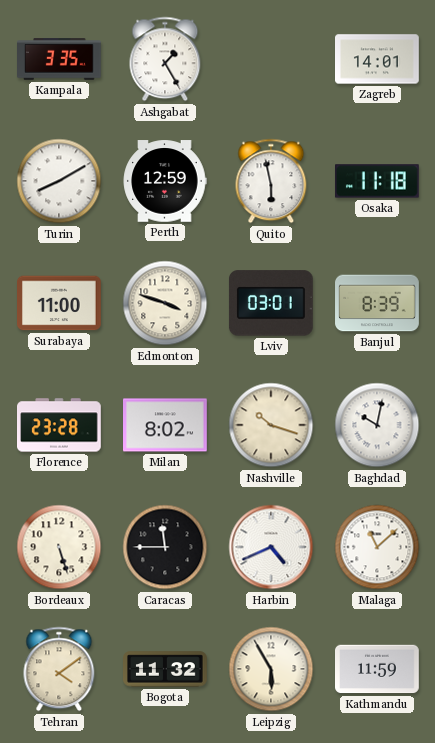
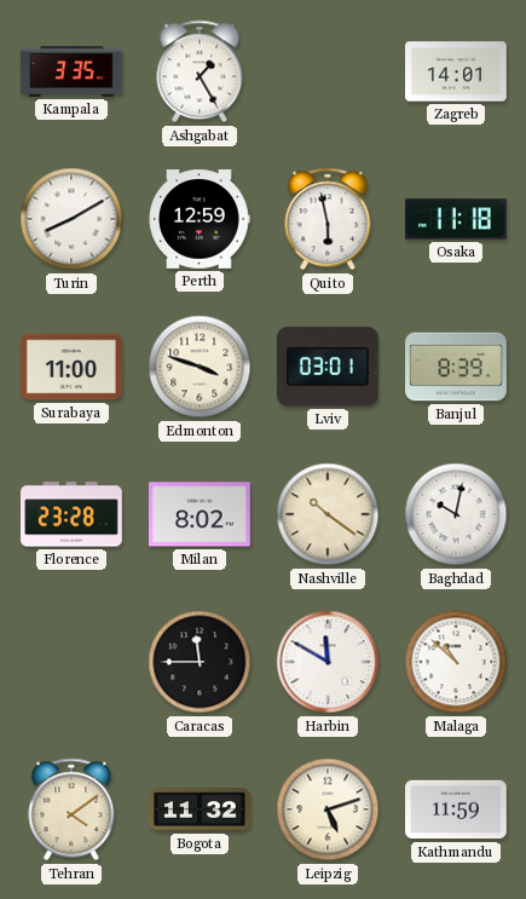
Nashville: 10:18 -> 10:21
Bordeaux: 5:27 -> none
Harbin: 4:41 -> 11:50
Malaga: 11:08 -> 10:52
Leipzig: 5:55 -> 5:12
